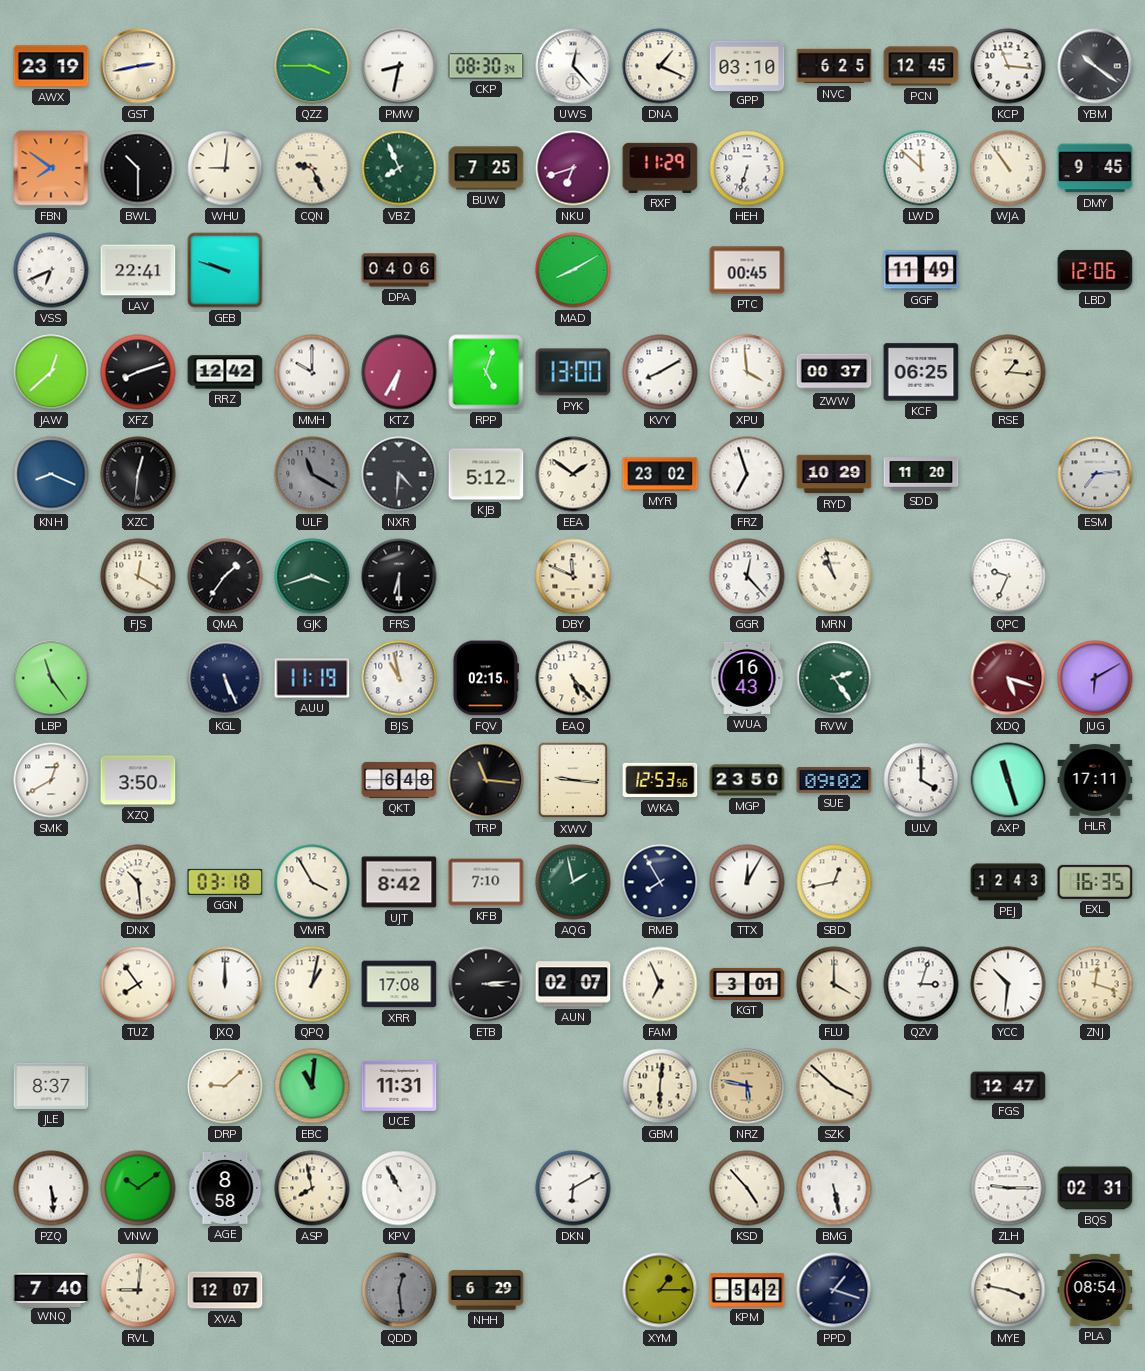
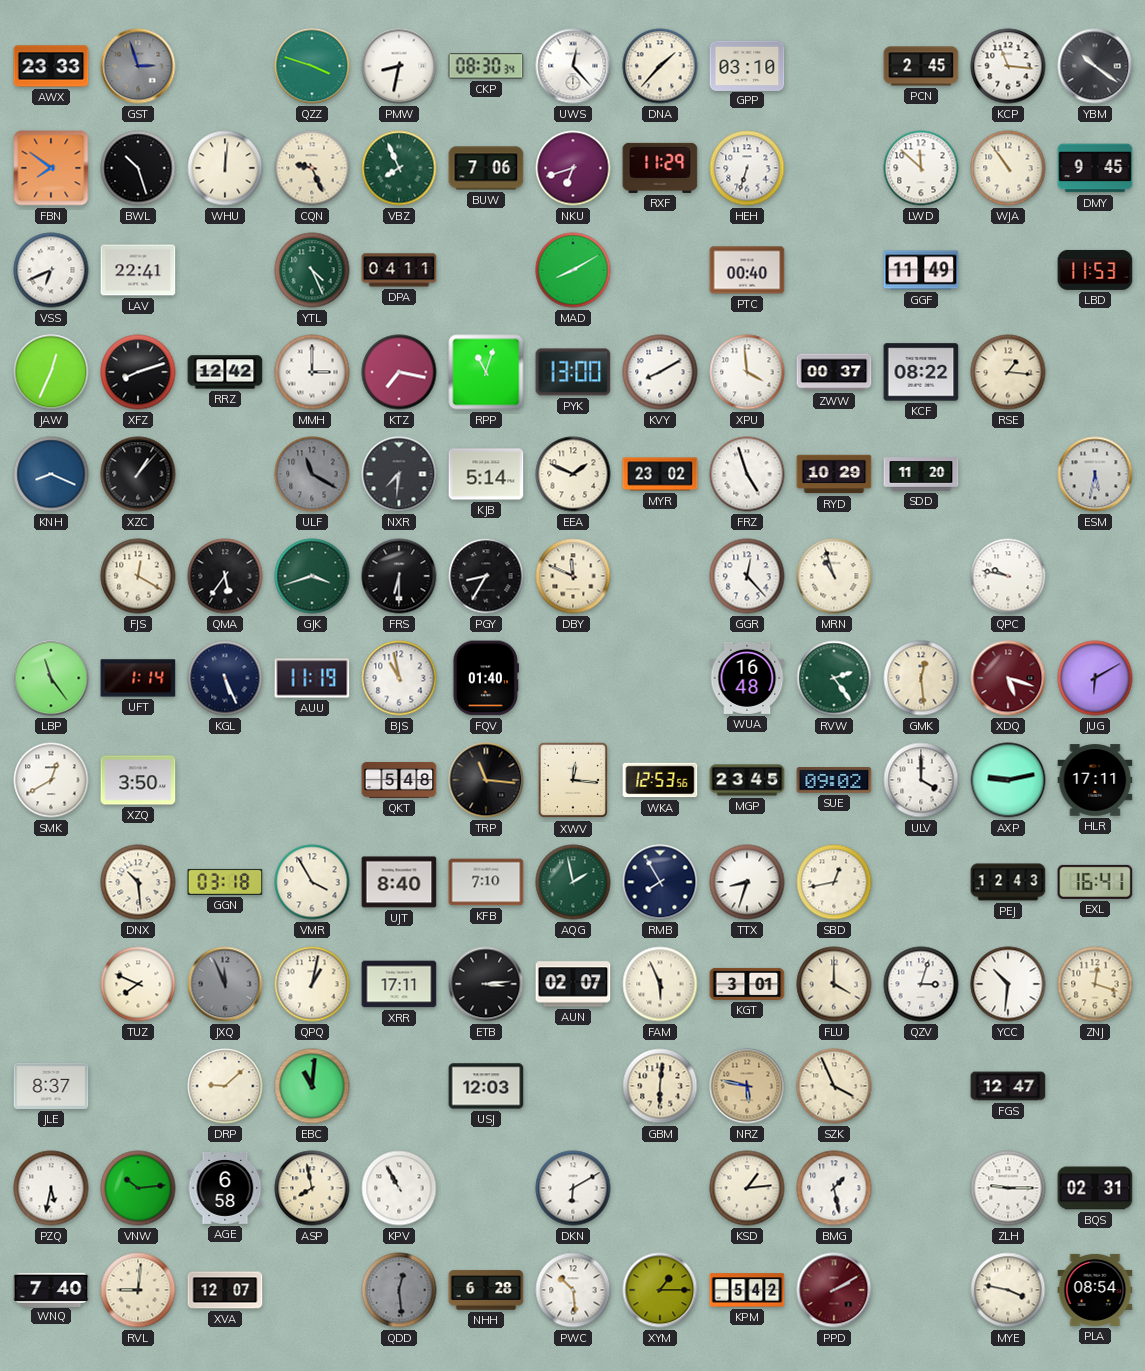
AWX: 23:19 -> 23:33
GST: 2:43 -> 2:57
GST dial: cream -> grey
QZZ: 3:45 -> 3:48
DNA: 1:19 -> 1:37
NVC: 6:25 -> none
PCN: 12:45 -> 2:45
BWL: 10:30 -> 10:27
WHU: 9:01 -> 12:01
BUW: 7:25 -> 7:06
GEB: 9:48 -> none
YTL: none -> 4:26
DPA: 04:06 -> 04:11
PTC: 00:45 -> 00:40
LBD: 12:06 -> 11:53
JAW: 12:38 -> 12:34
MMH: 10:00 -> 3:00
KTZ: 6:35 -> 7:17
RPP: 5:03 -> 11:03
KCF: 06:25 -> 08:22
XZC: 12:31 -> 1:07
NXR: 4:31 -> 7:31
KJB: 5:12 -> 5:14
EEA: 1:51 -> 1:49
FRZ: 6:57 -> 4:57
ESM: 7:14 -> 5:32
QMA: 1:36 -> 5:36
PGY: none -> 8:35
QPC: 9:34 -> 9:47
UFT: none -> 1:14
FQV: 02:15 -> 01:40
EAQ: 5:23 -> none
WUA: 16:43 -> 16:48
GMK: none -> 12:29
QKT: 6:48 -> 5:48
XWV: 9:16 -> 12:16
MGP: 23:50 -> 23:45
AXP: 11:27 -> 9:13
UJT: 8:42 -> 8:40
TTX: 12:05 -> 8:33
EXL: 16:35 -> 16:41
TUZ: 7:54 -> 7:49
JXQ: 12:00 -> 11:56
JXQ dial: white -> grey
XRR: 17:08 -> 17:11
FAM: 6:56 -> 5:56
UCE: 11:31 -> none
USJ: none -> 12:03
SZK: 3:52 -> 3:56
PZQ: 5:29 -> 5:32
VNW: 10:09 -> 10:14
AGE: 8:58 -> 6:58
KSD: 4:53 -> 1:14
BMG: 5:28 -> 1:28
NHH: 6:29 -> 6:28
PWC: none -> 10:29
PPD: 1:18 -> 2:10
PPD dial: navy -> burgundy
